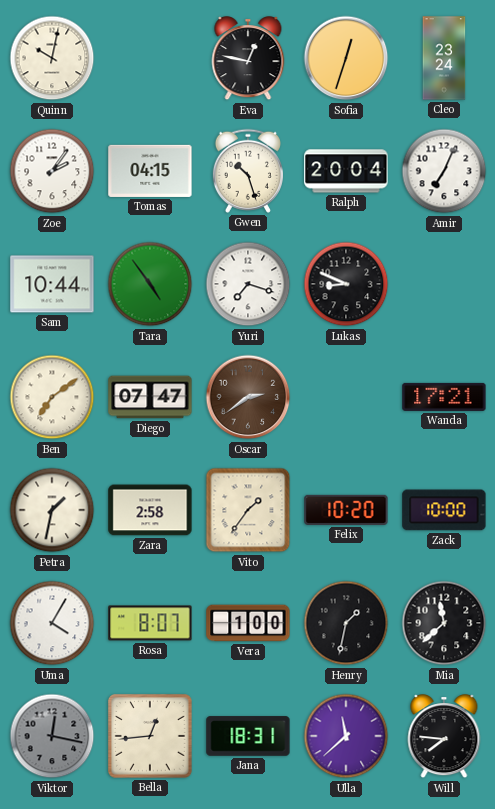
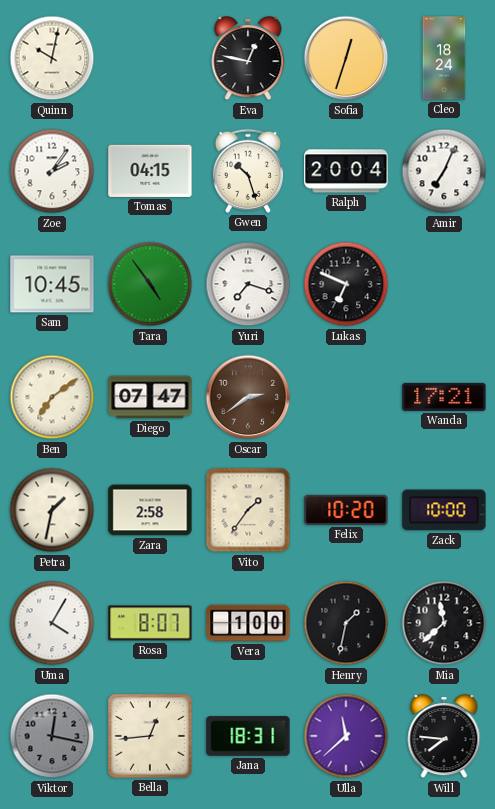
Cleo: 23:24 -> 18:24
Sam: 10:44 -> 10:45
Lukas: 8:49 -> 6:49
